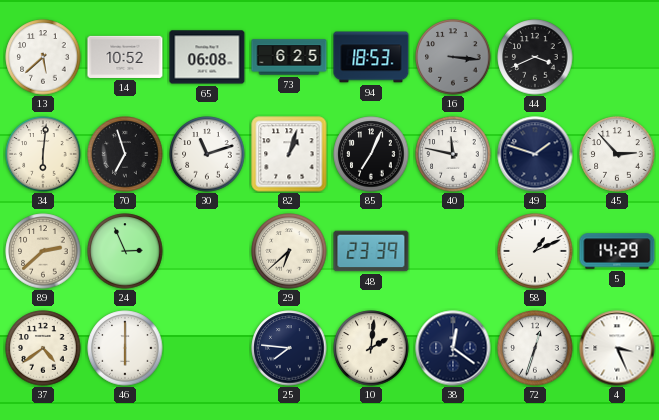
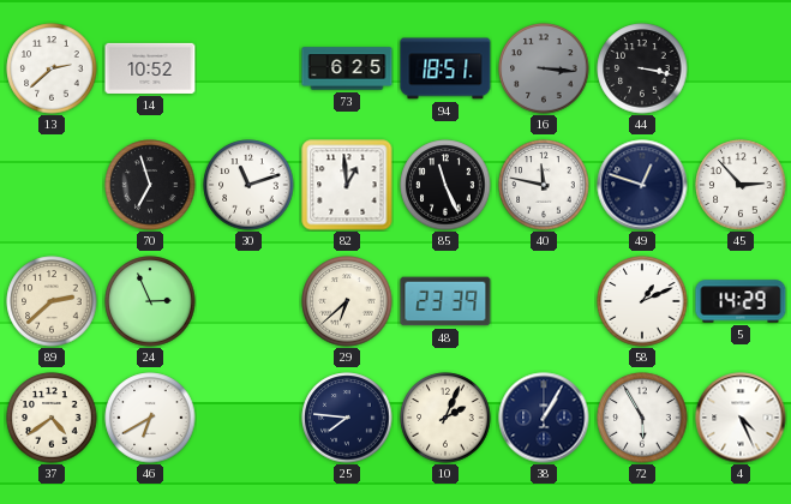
13: 5:38 -> 2:38
65: 06:08 -> none
94: 18:53 -> 18:51
44: 3:41 -> 3:17
34: 6:01 -> none
82: 1:03 -> 12:59
85: 7:04 -> 11:26
49: 1:48 -> 12:48
46: 6:00 -> 6:40
10: 2:01 -> 2:04
38: 12:21 -> 1:05
72: 12:33 -> 5:55
4: 3:26 -> 4:26
